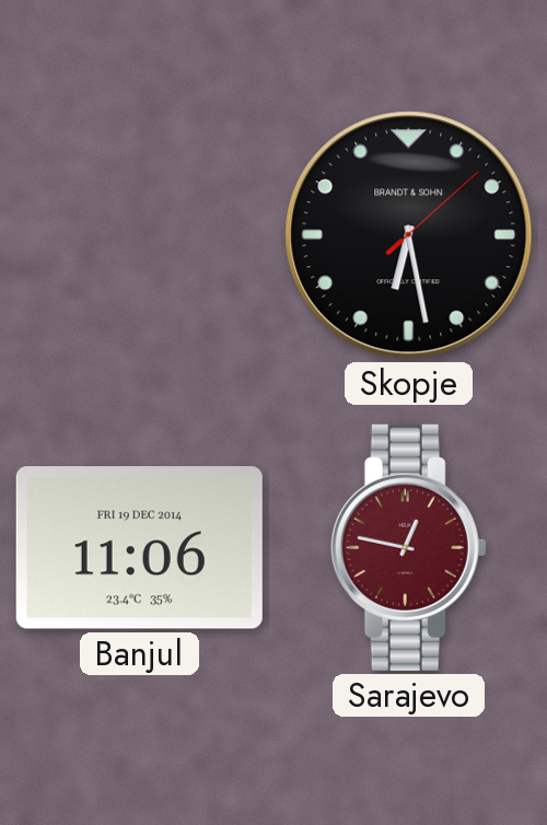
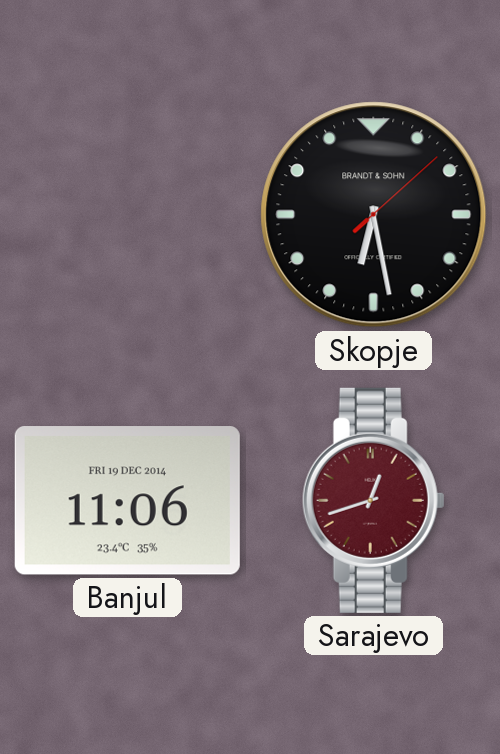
Sarajevo: 12:47 -> 12:42
